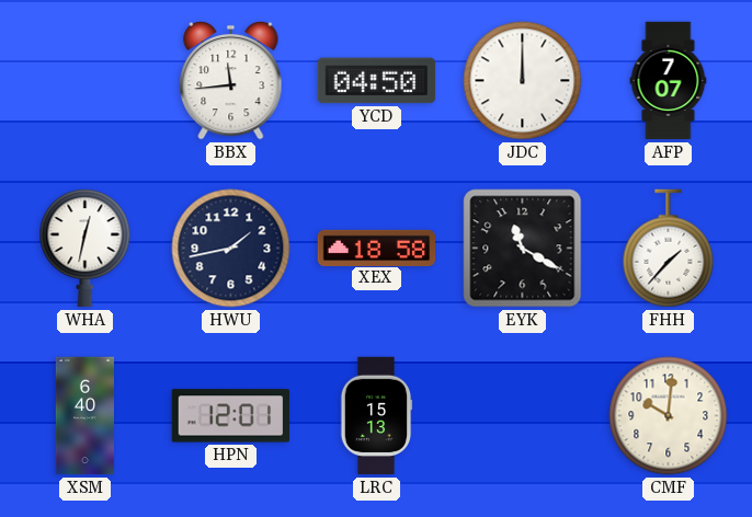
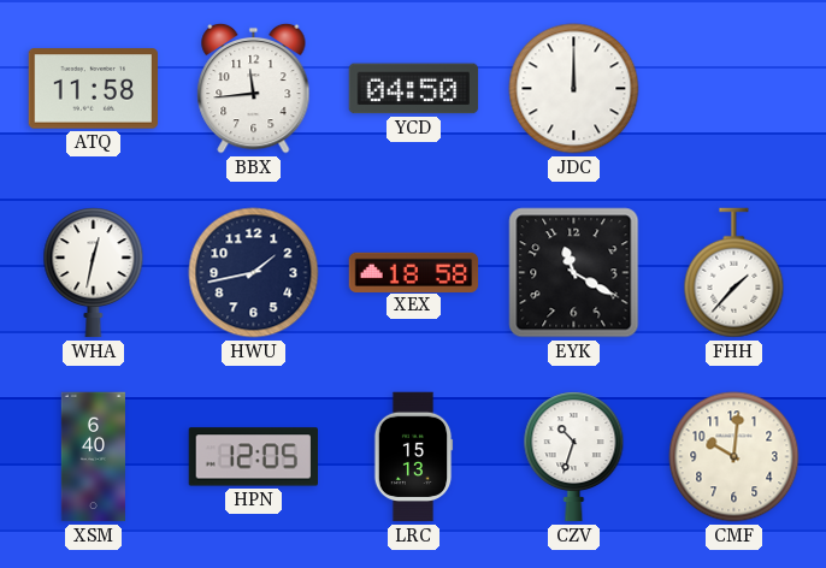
ATQ: none -> 11:58
AFP: 7:07 -> none
HPN: 12:01 -> 12:05
CZV: none -> 10:33
